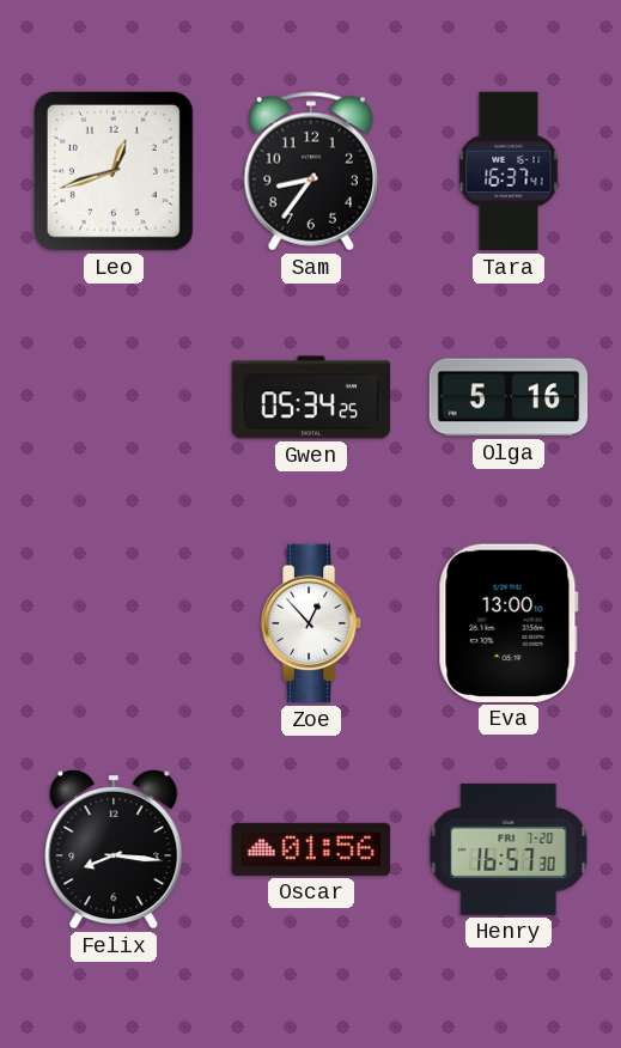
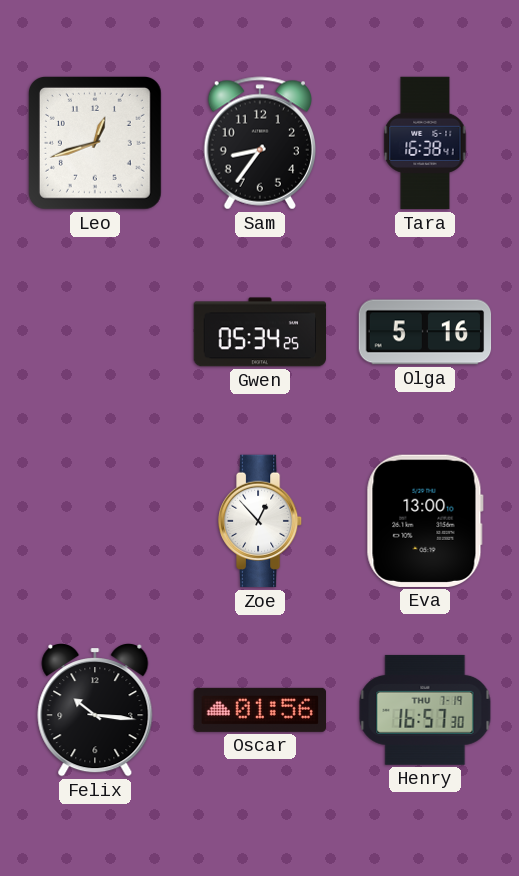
Tara: 16:37 -> 16:38
Felix: 8:16 -> 10:16
Henry date: FRI 7-20 -> THU 7-19
